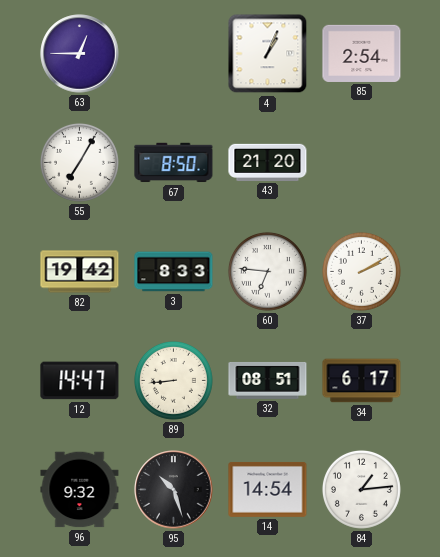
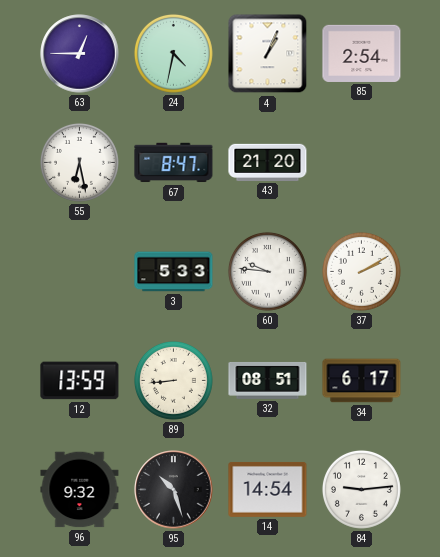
24: none -> 4:32
55: 7:05 -> 6:28
67: 8:50 -> 8:47
82: 19:42 -> none
3: 8:33 -> 5:33
60: 6:46 -> 9:46
12: 14:47 -> 13:59
84: 1:14 -> 9:14
